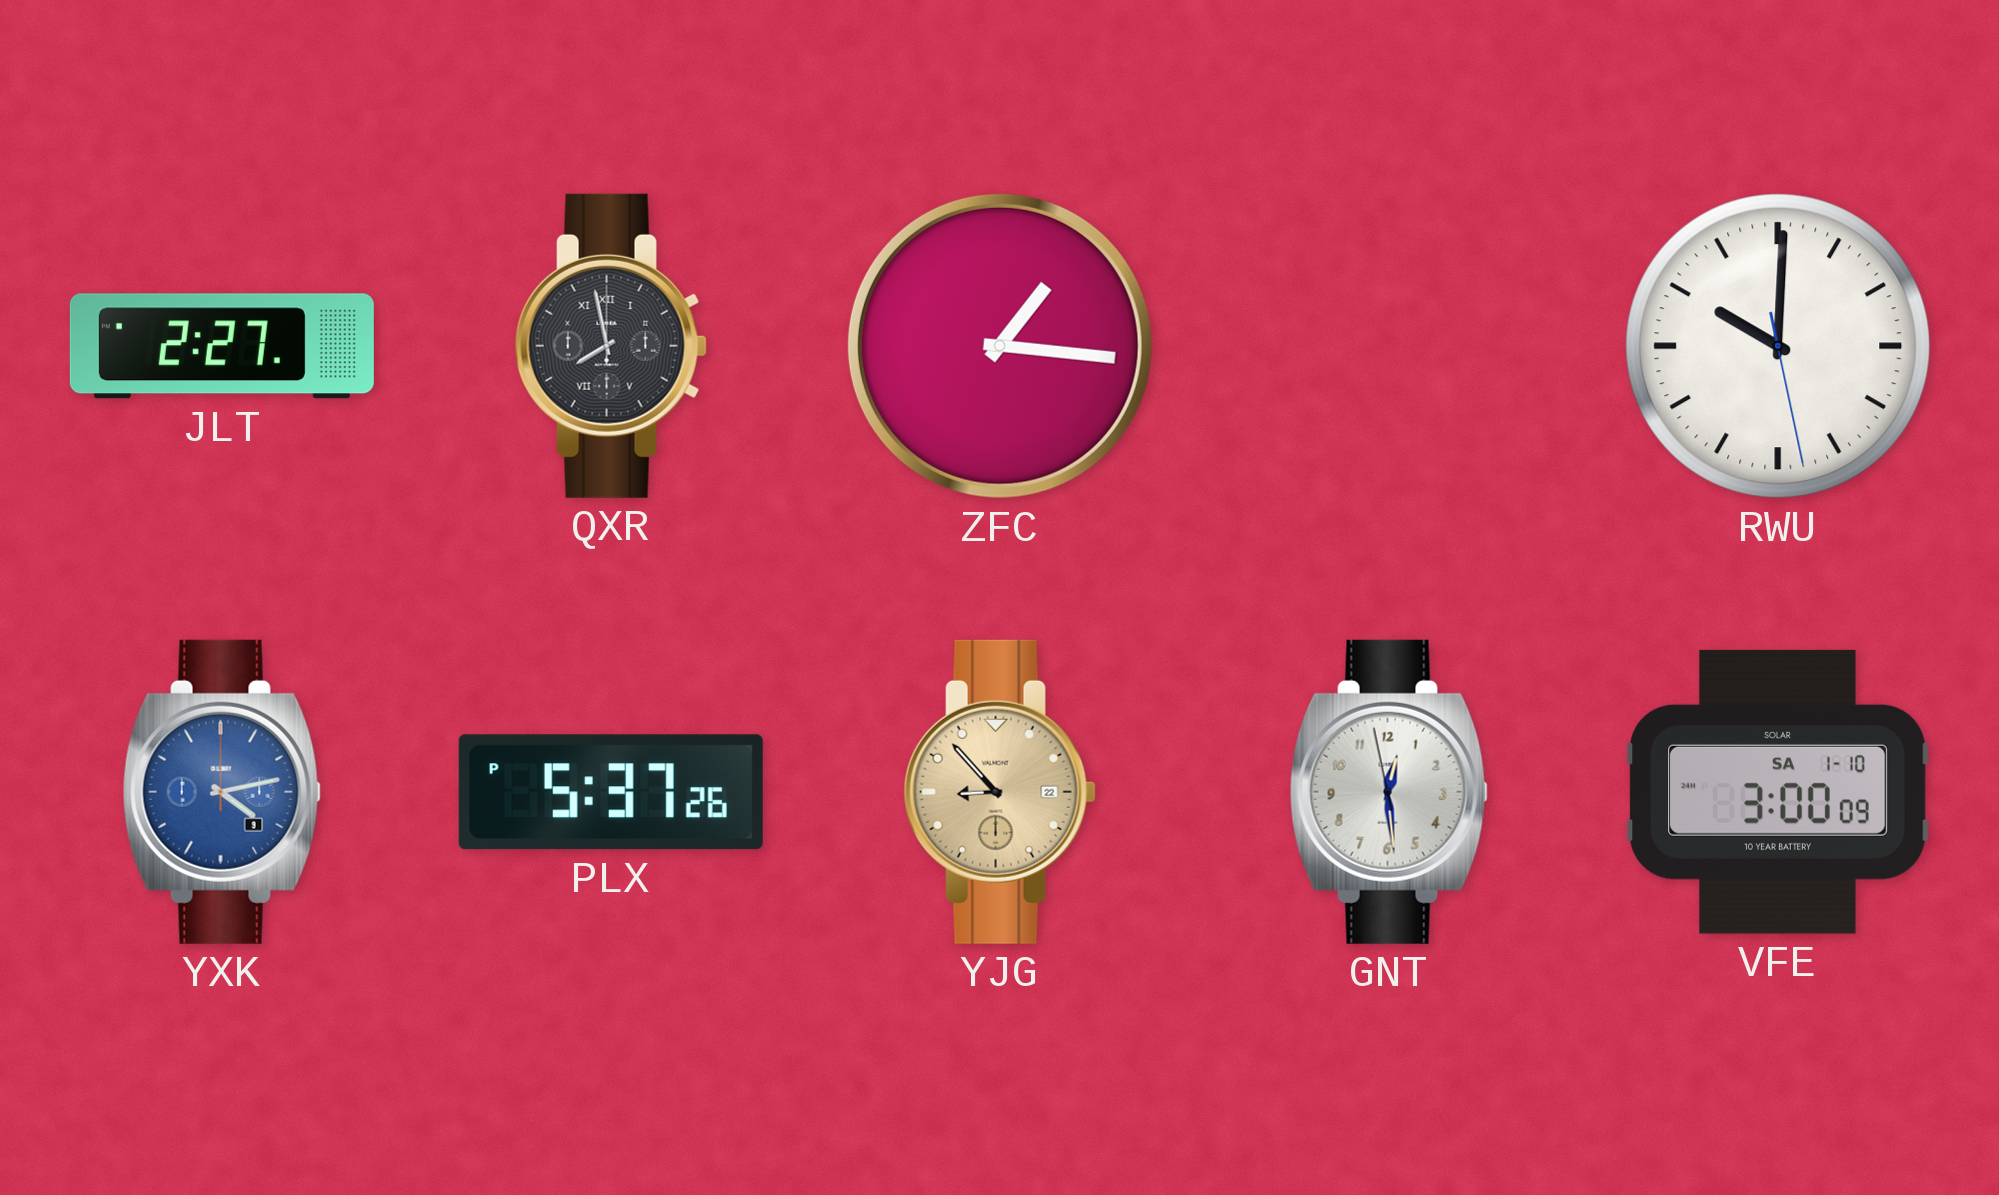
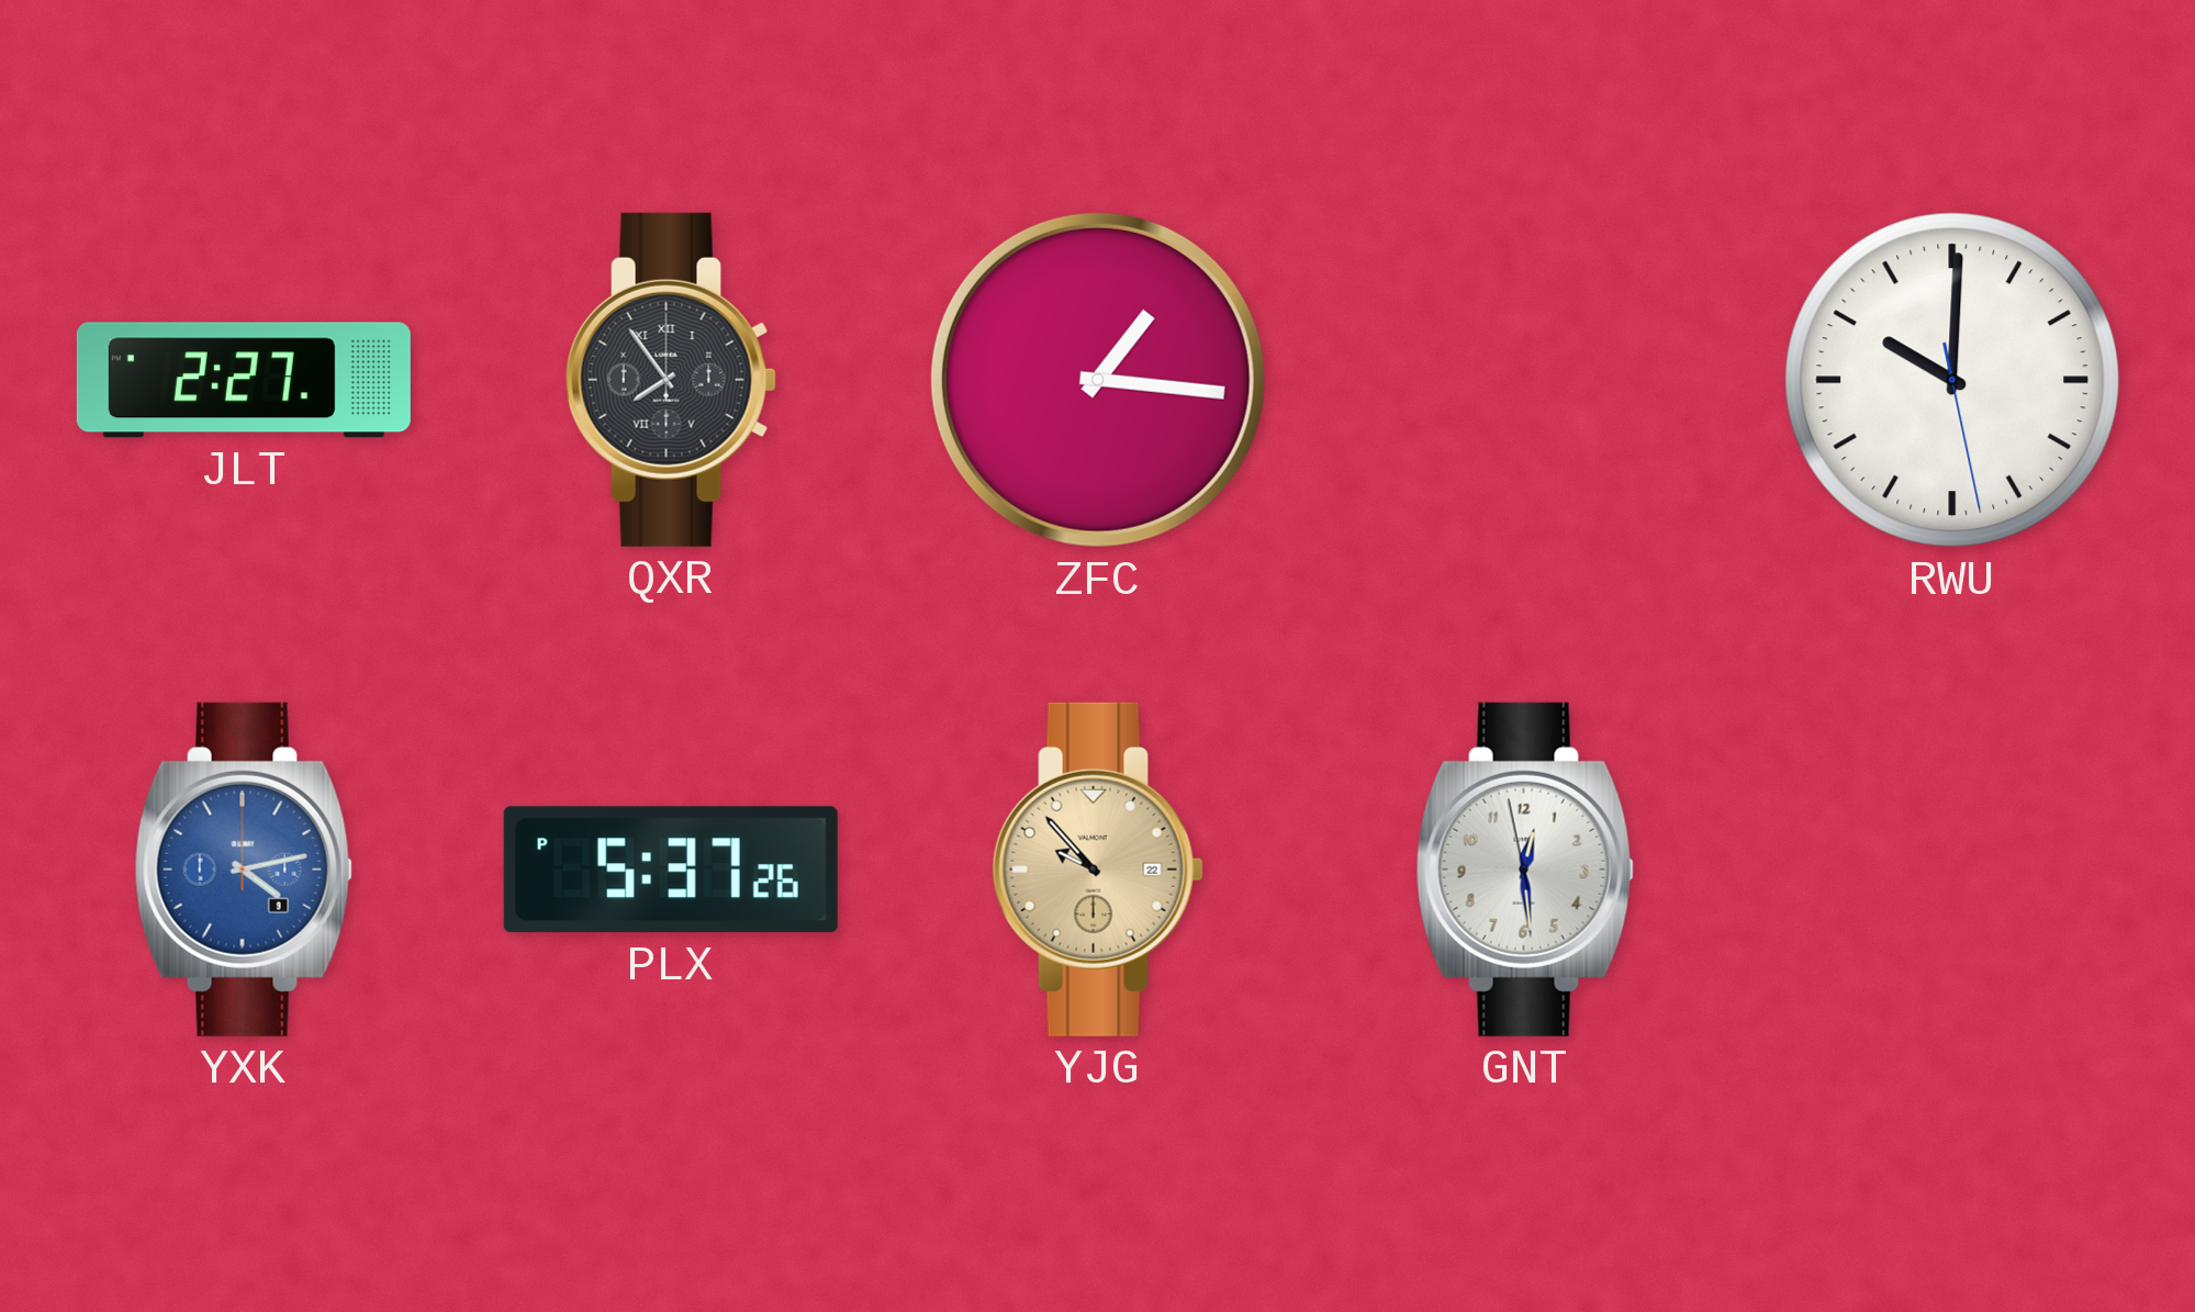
QXR: 7:58 -> 7:54
YJG: 8:53 -> 9:53
VFE: 3:00 -> none
